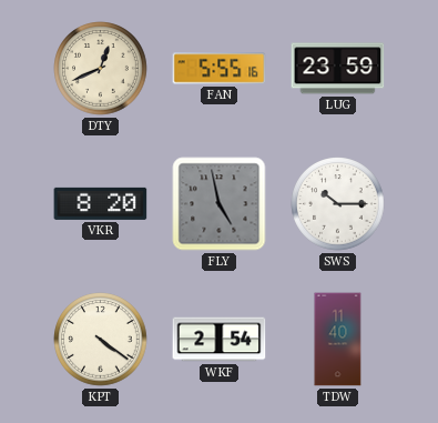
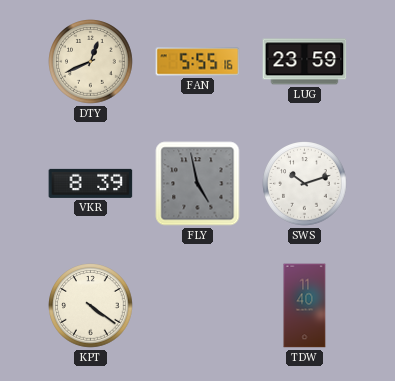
VKR: 8:20 -> 8:39
SWS: 10:15 -> 10:12
WKF: 2:54 -> none
